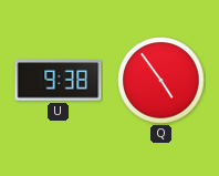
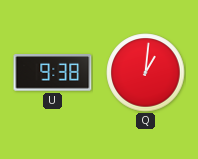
Q: 4:54 -> 1:01
